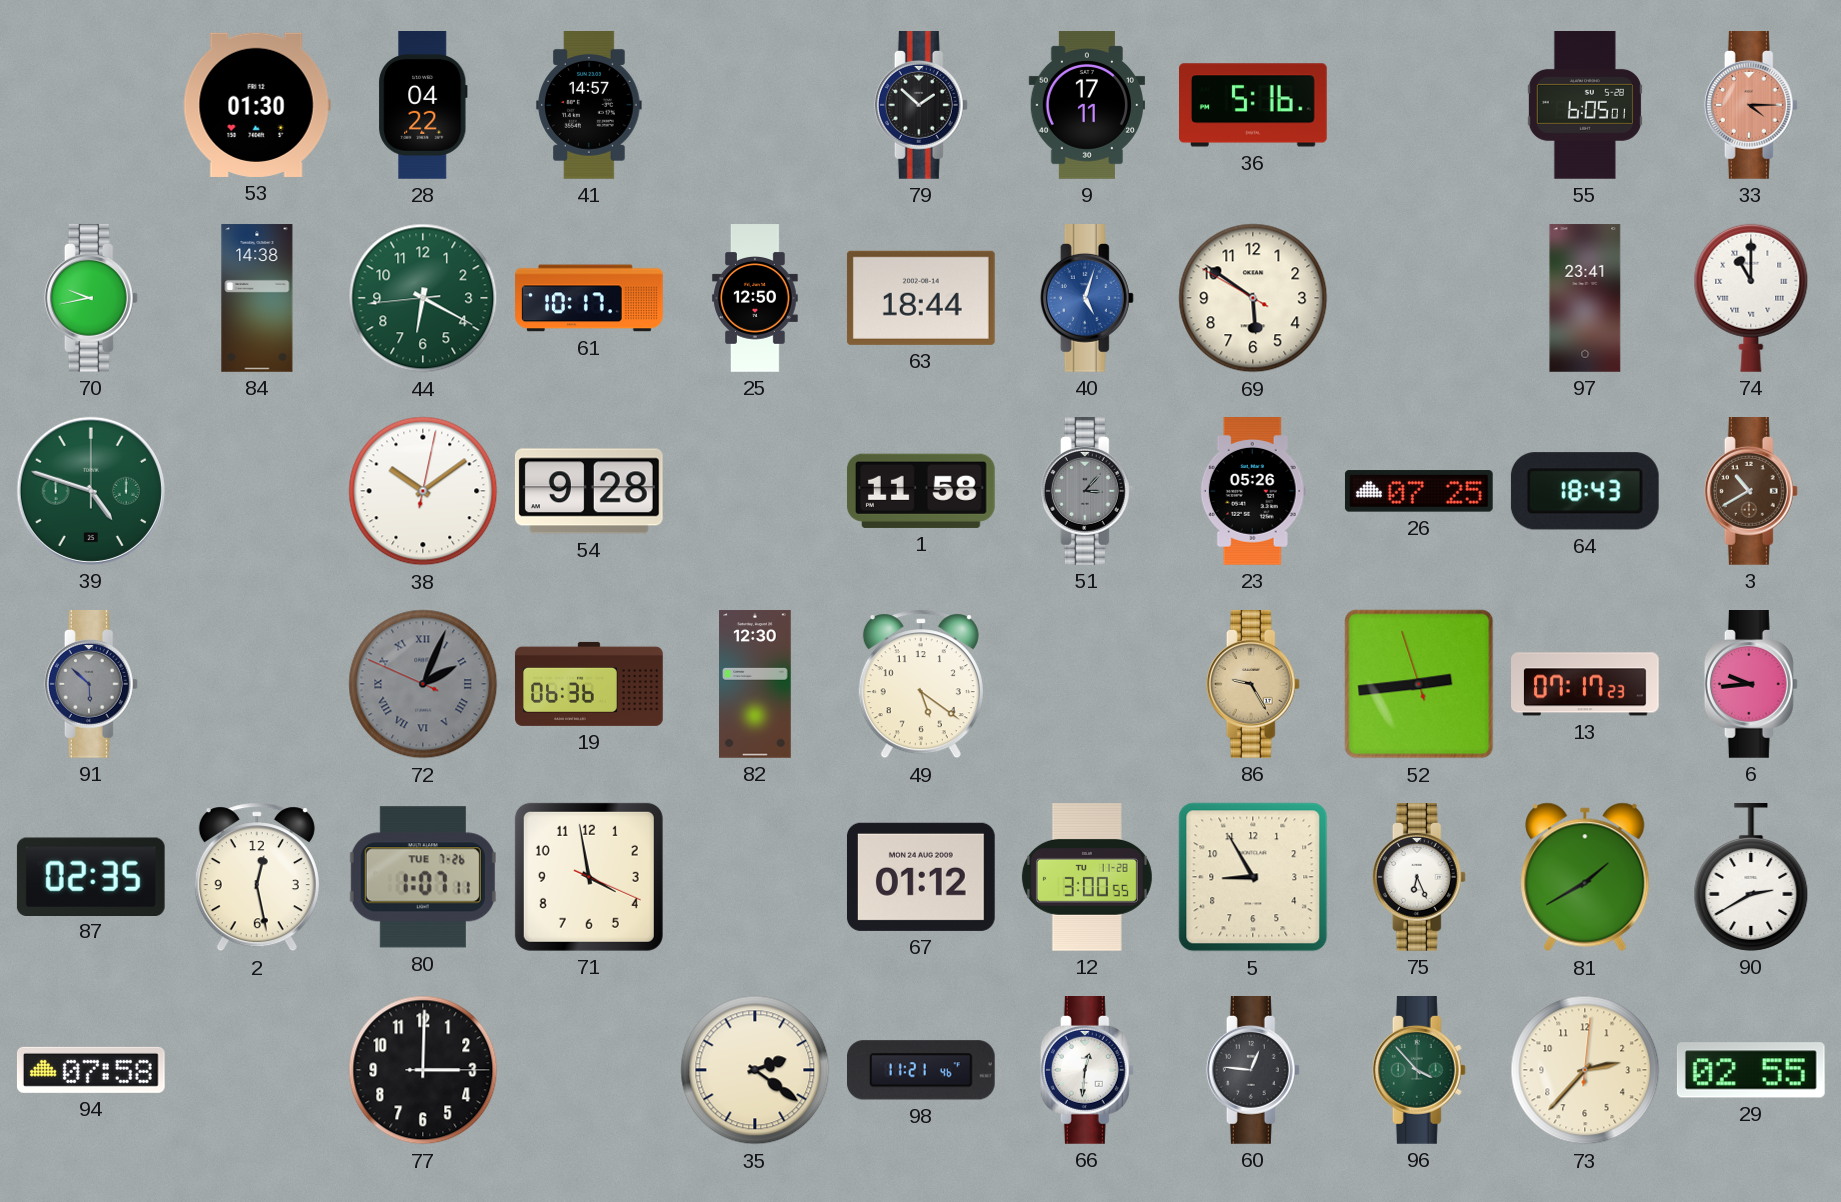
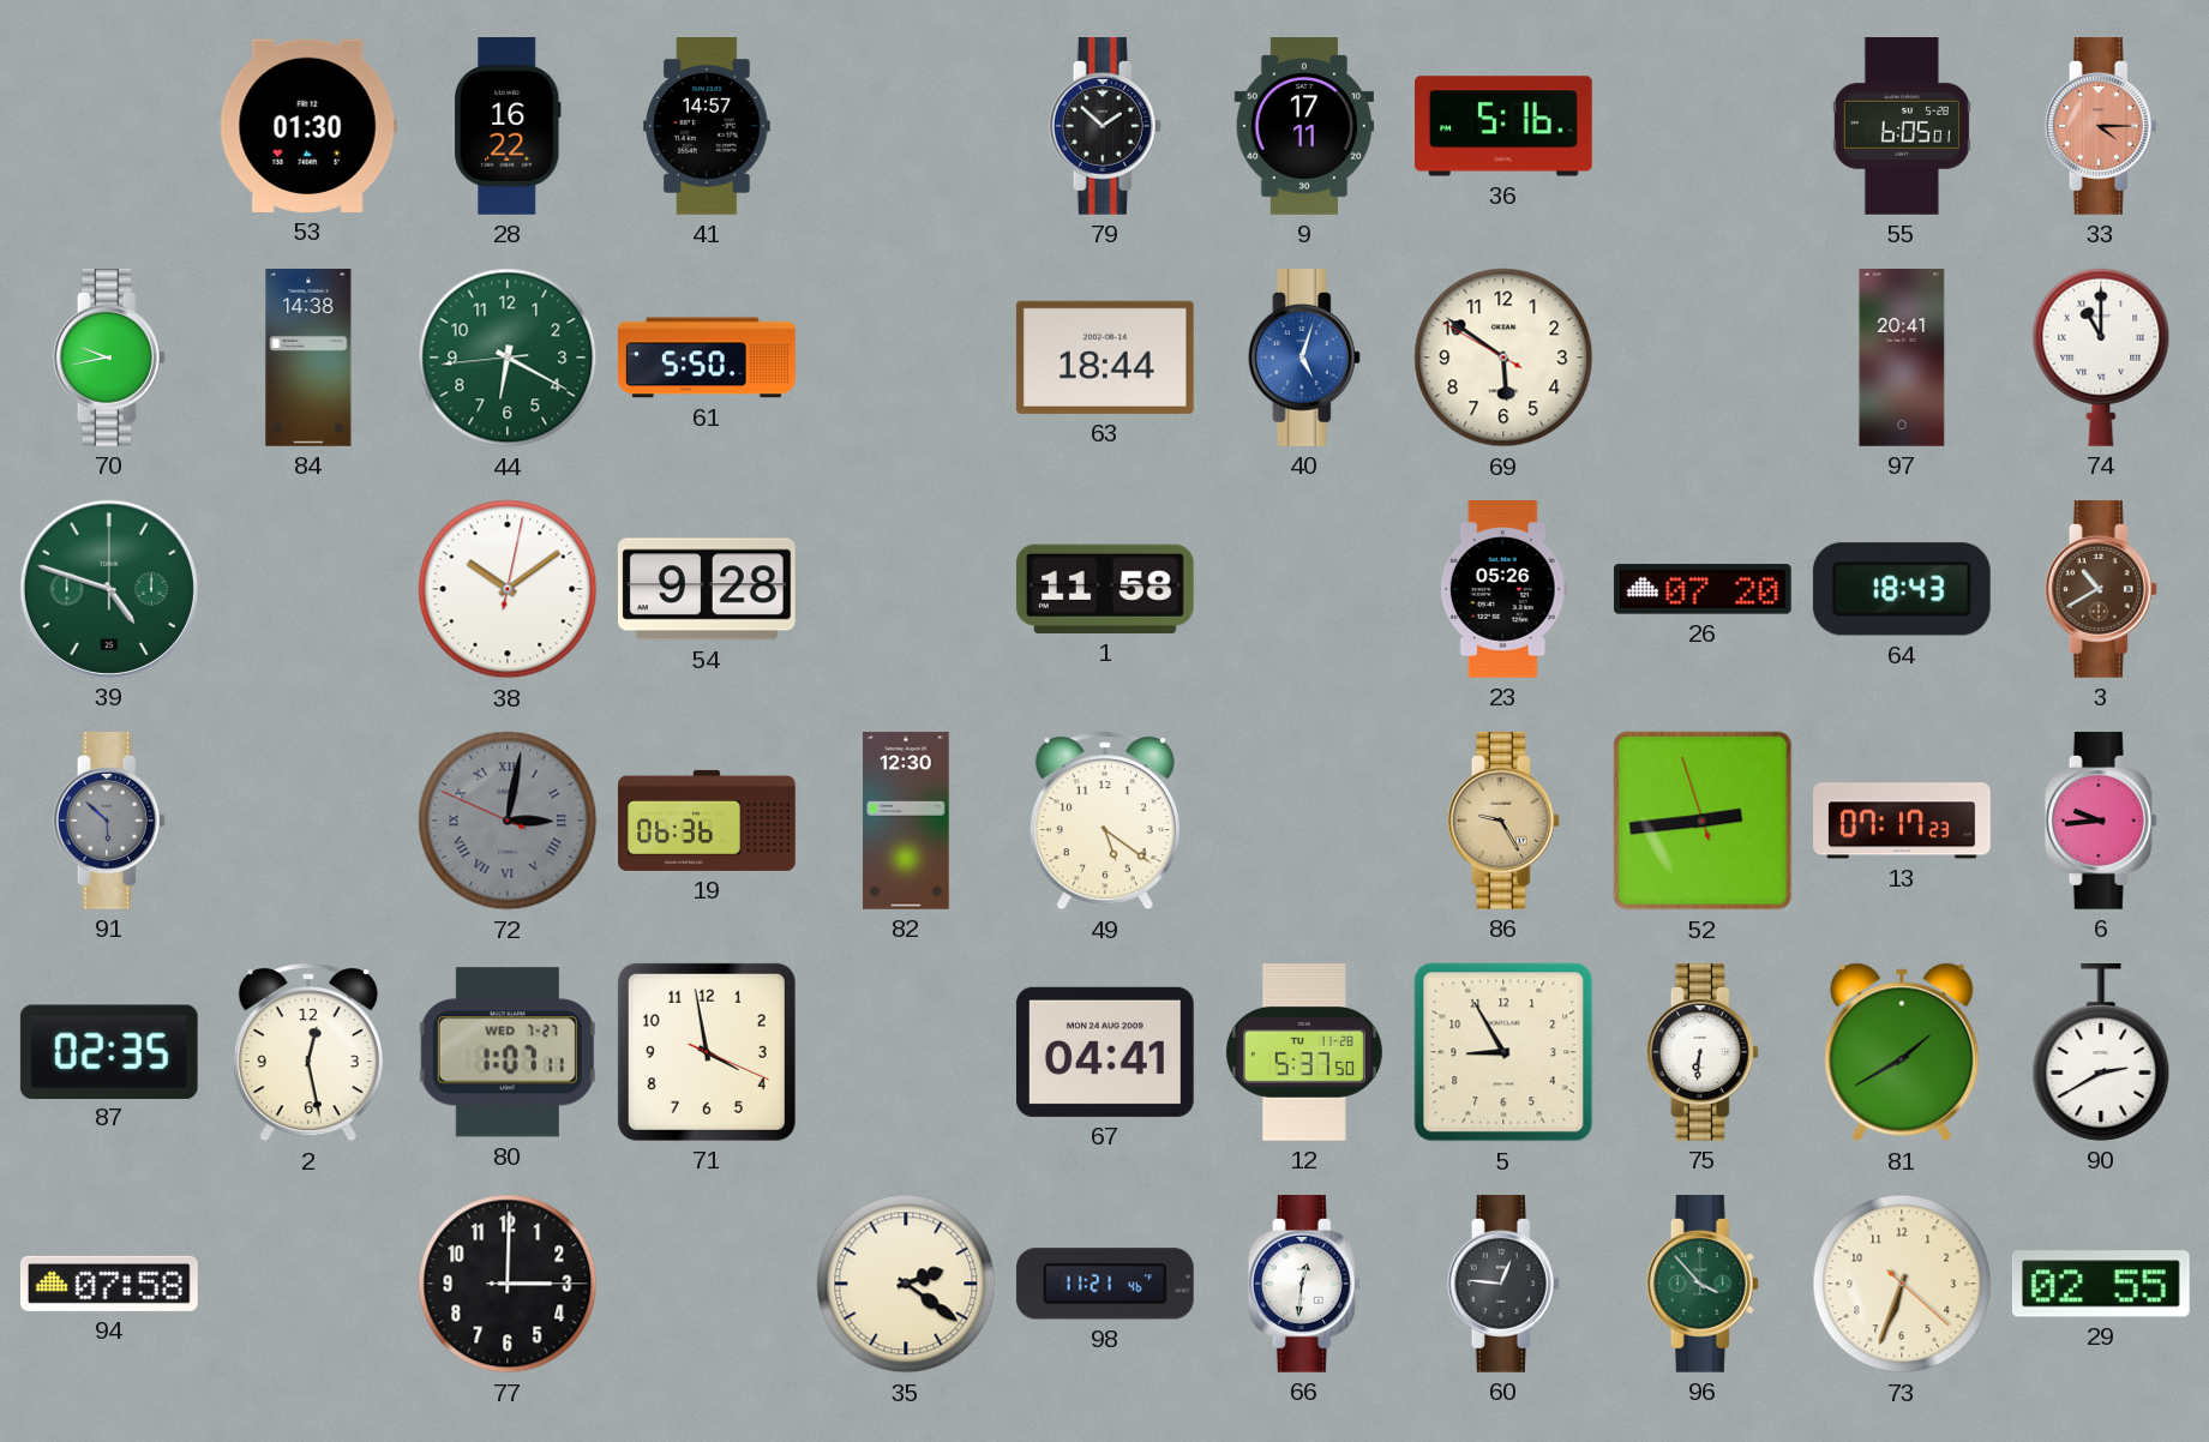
28: 04:22 -> 16:22
61: 10:17 -> 5:50
25: 12:50 -> none
97: 23:41 -> 20:41
51: 3:07 -> none
26: 07:25 -> 07:20
72: 2:03 -> 3:01
80 date: TUE 7-26 -> WED 7-27
67: 01:12 -> 04:41
12: 3:00 -> 5:37
75: 6:26 -> 6:31
73: 2:37 -> 6:33
